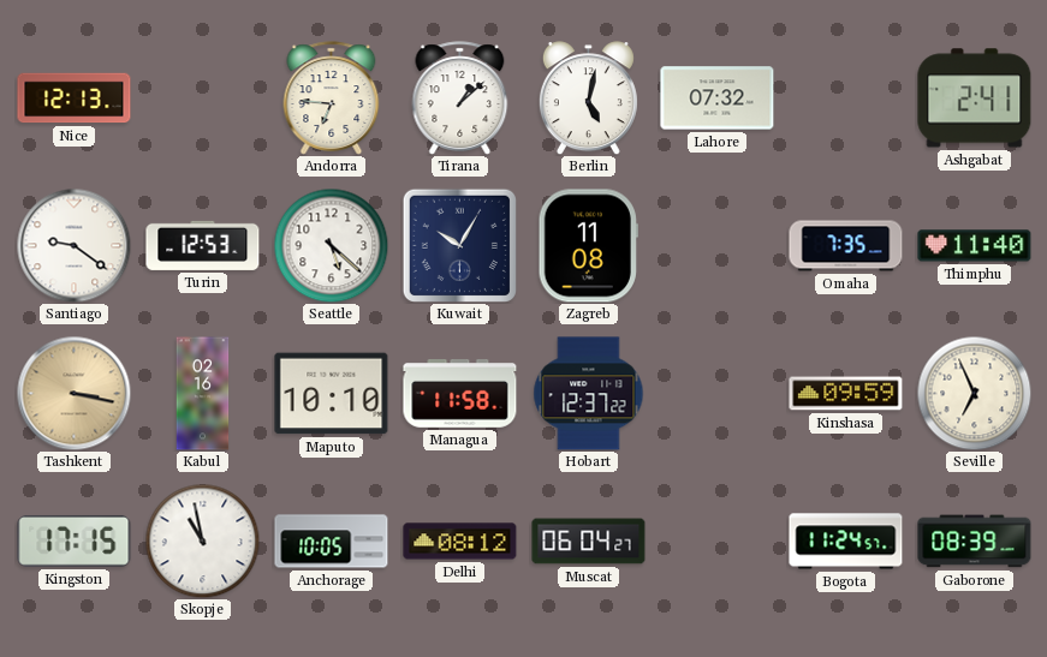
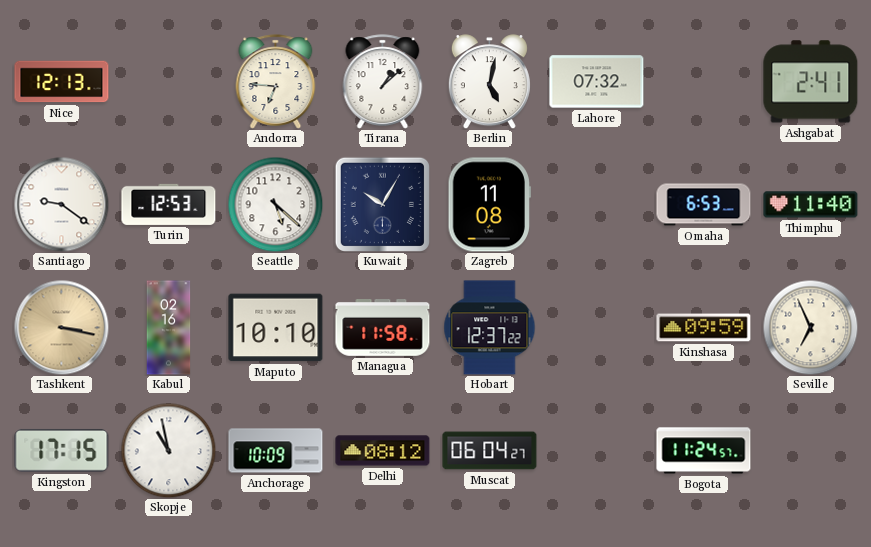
Omaha: 7:35 -> 6:53
Anchorage: 10:05 -> 10:09
Gaborone: 08:39 -> none
